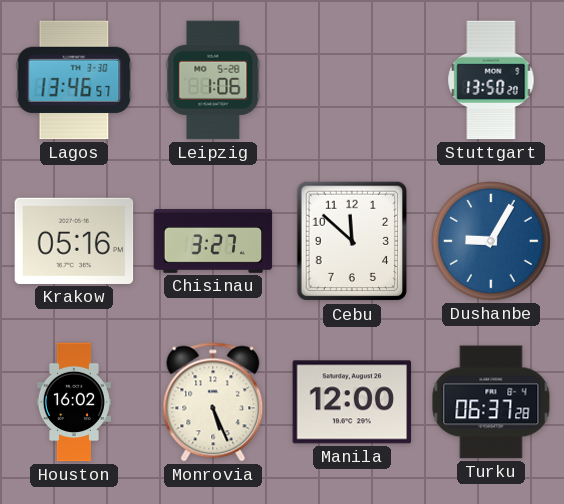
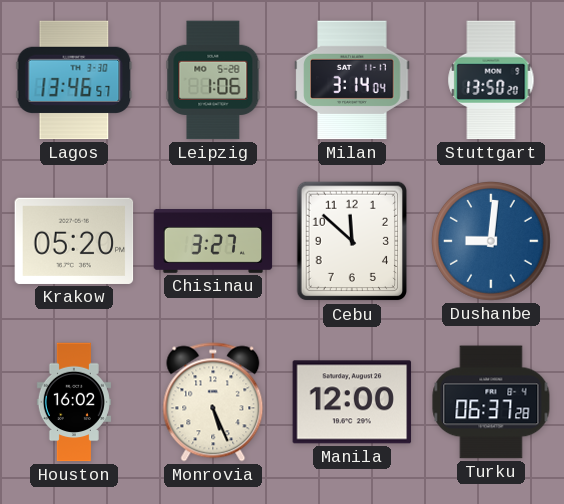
Milan: none -> 3:14
Krakow: 05:16 -> 05:20
Dushanbe: 9:05 -> 9:01
